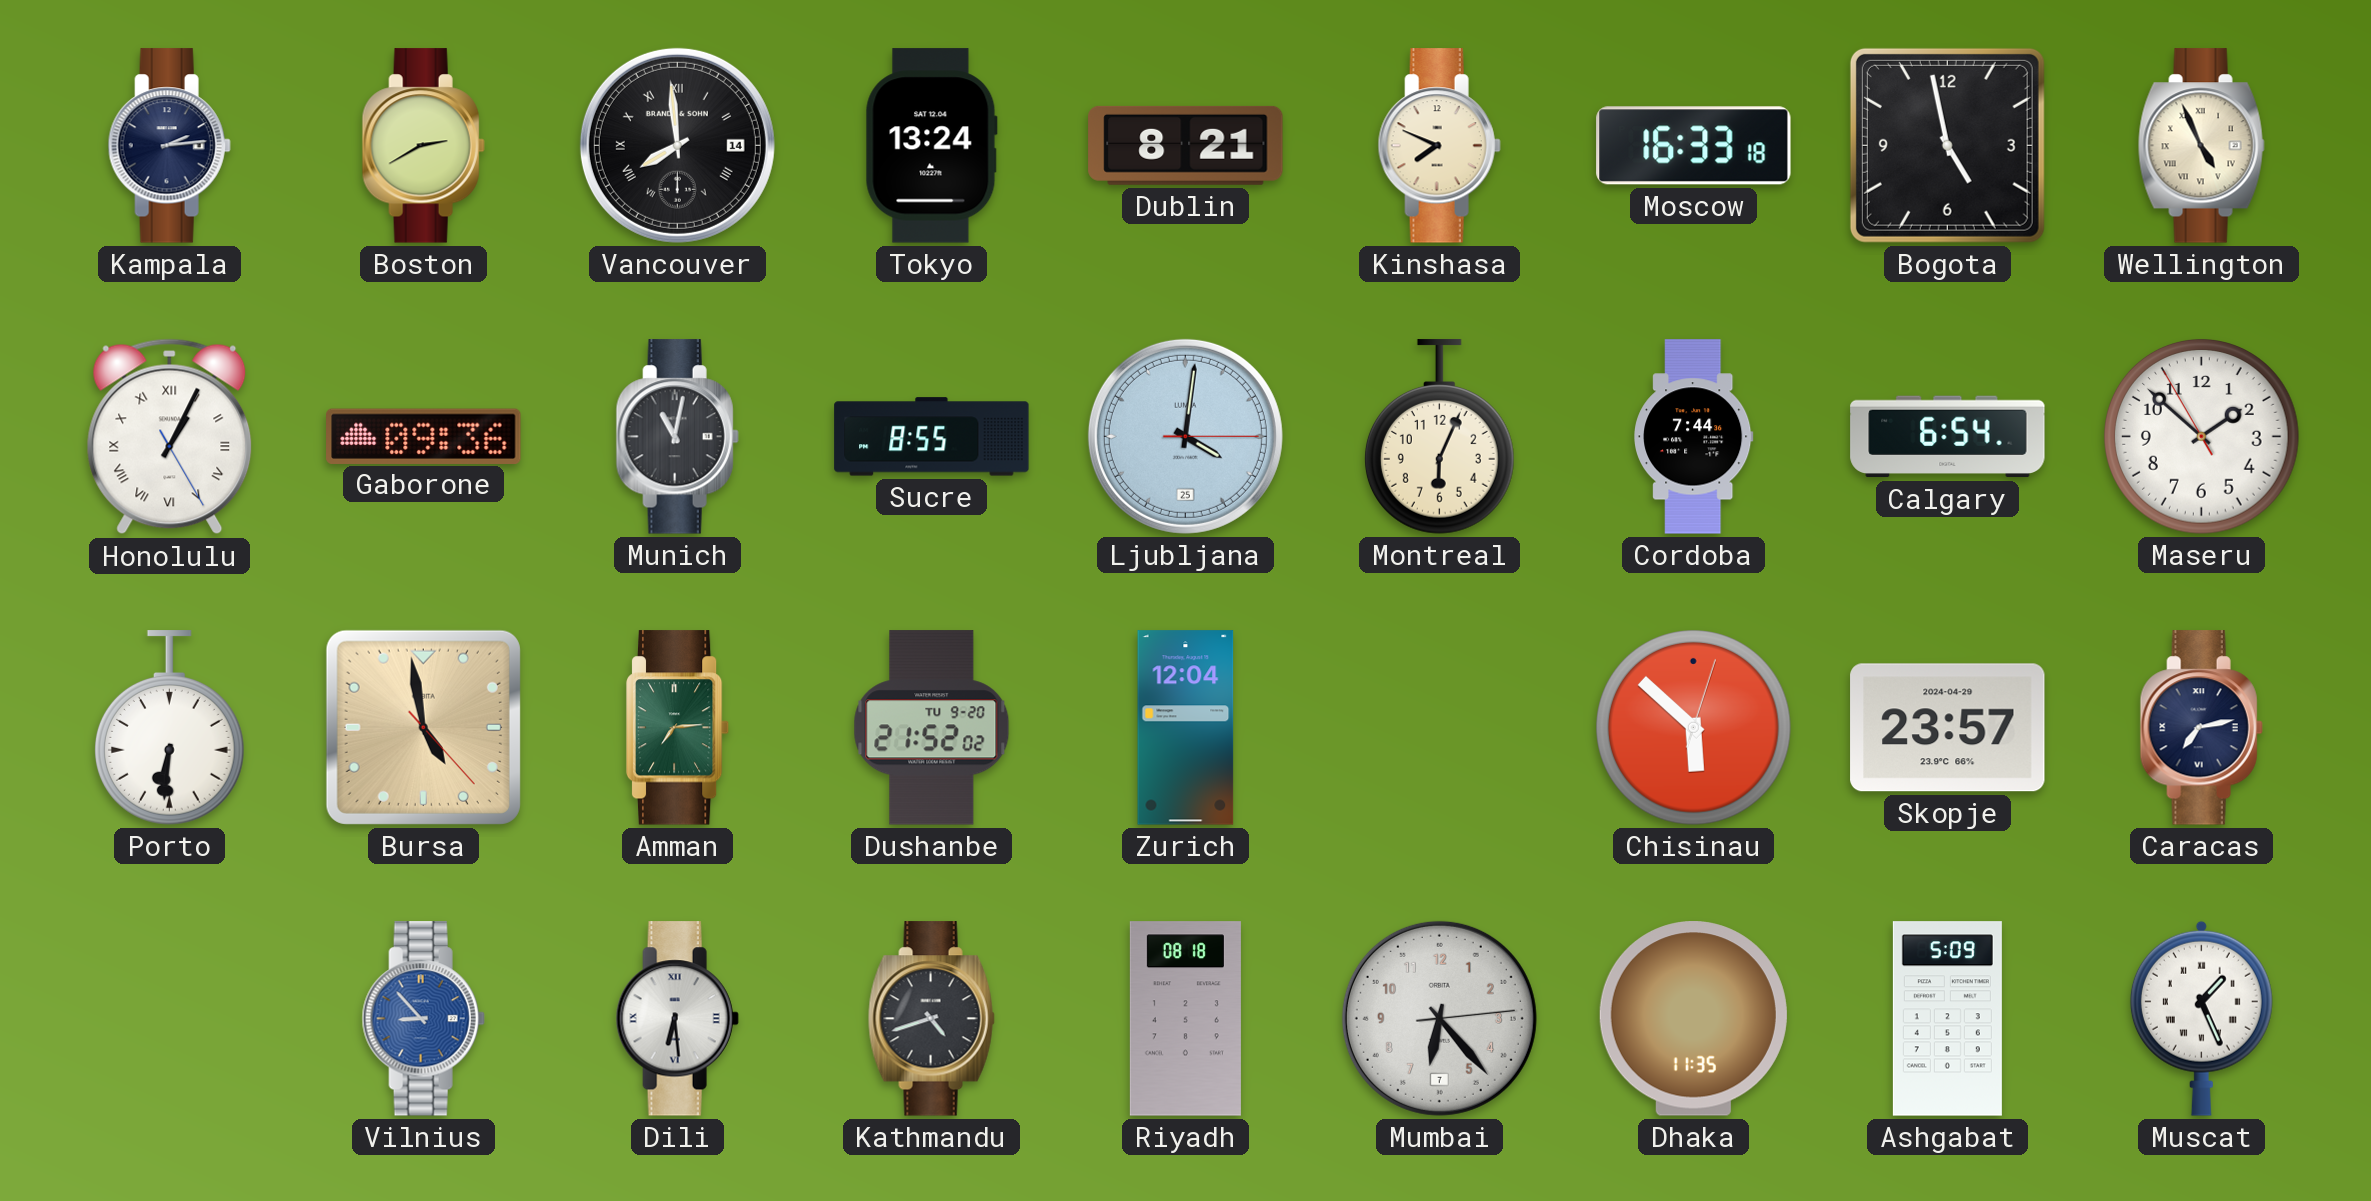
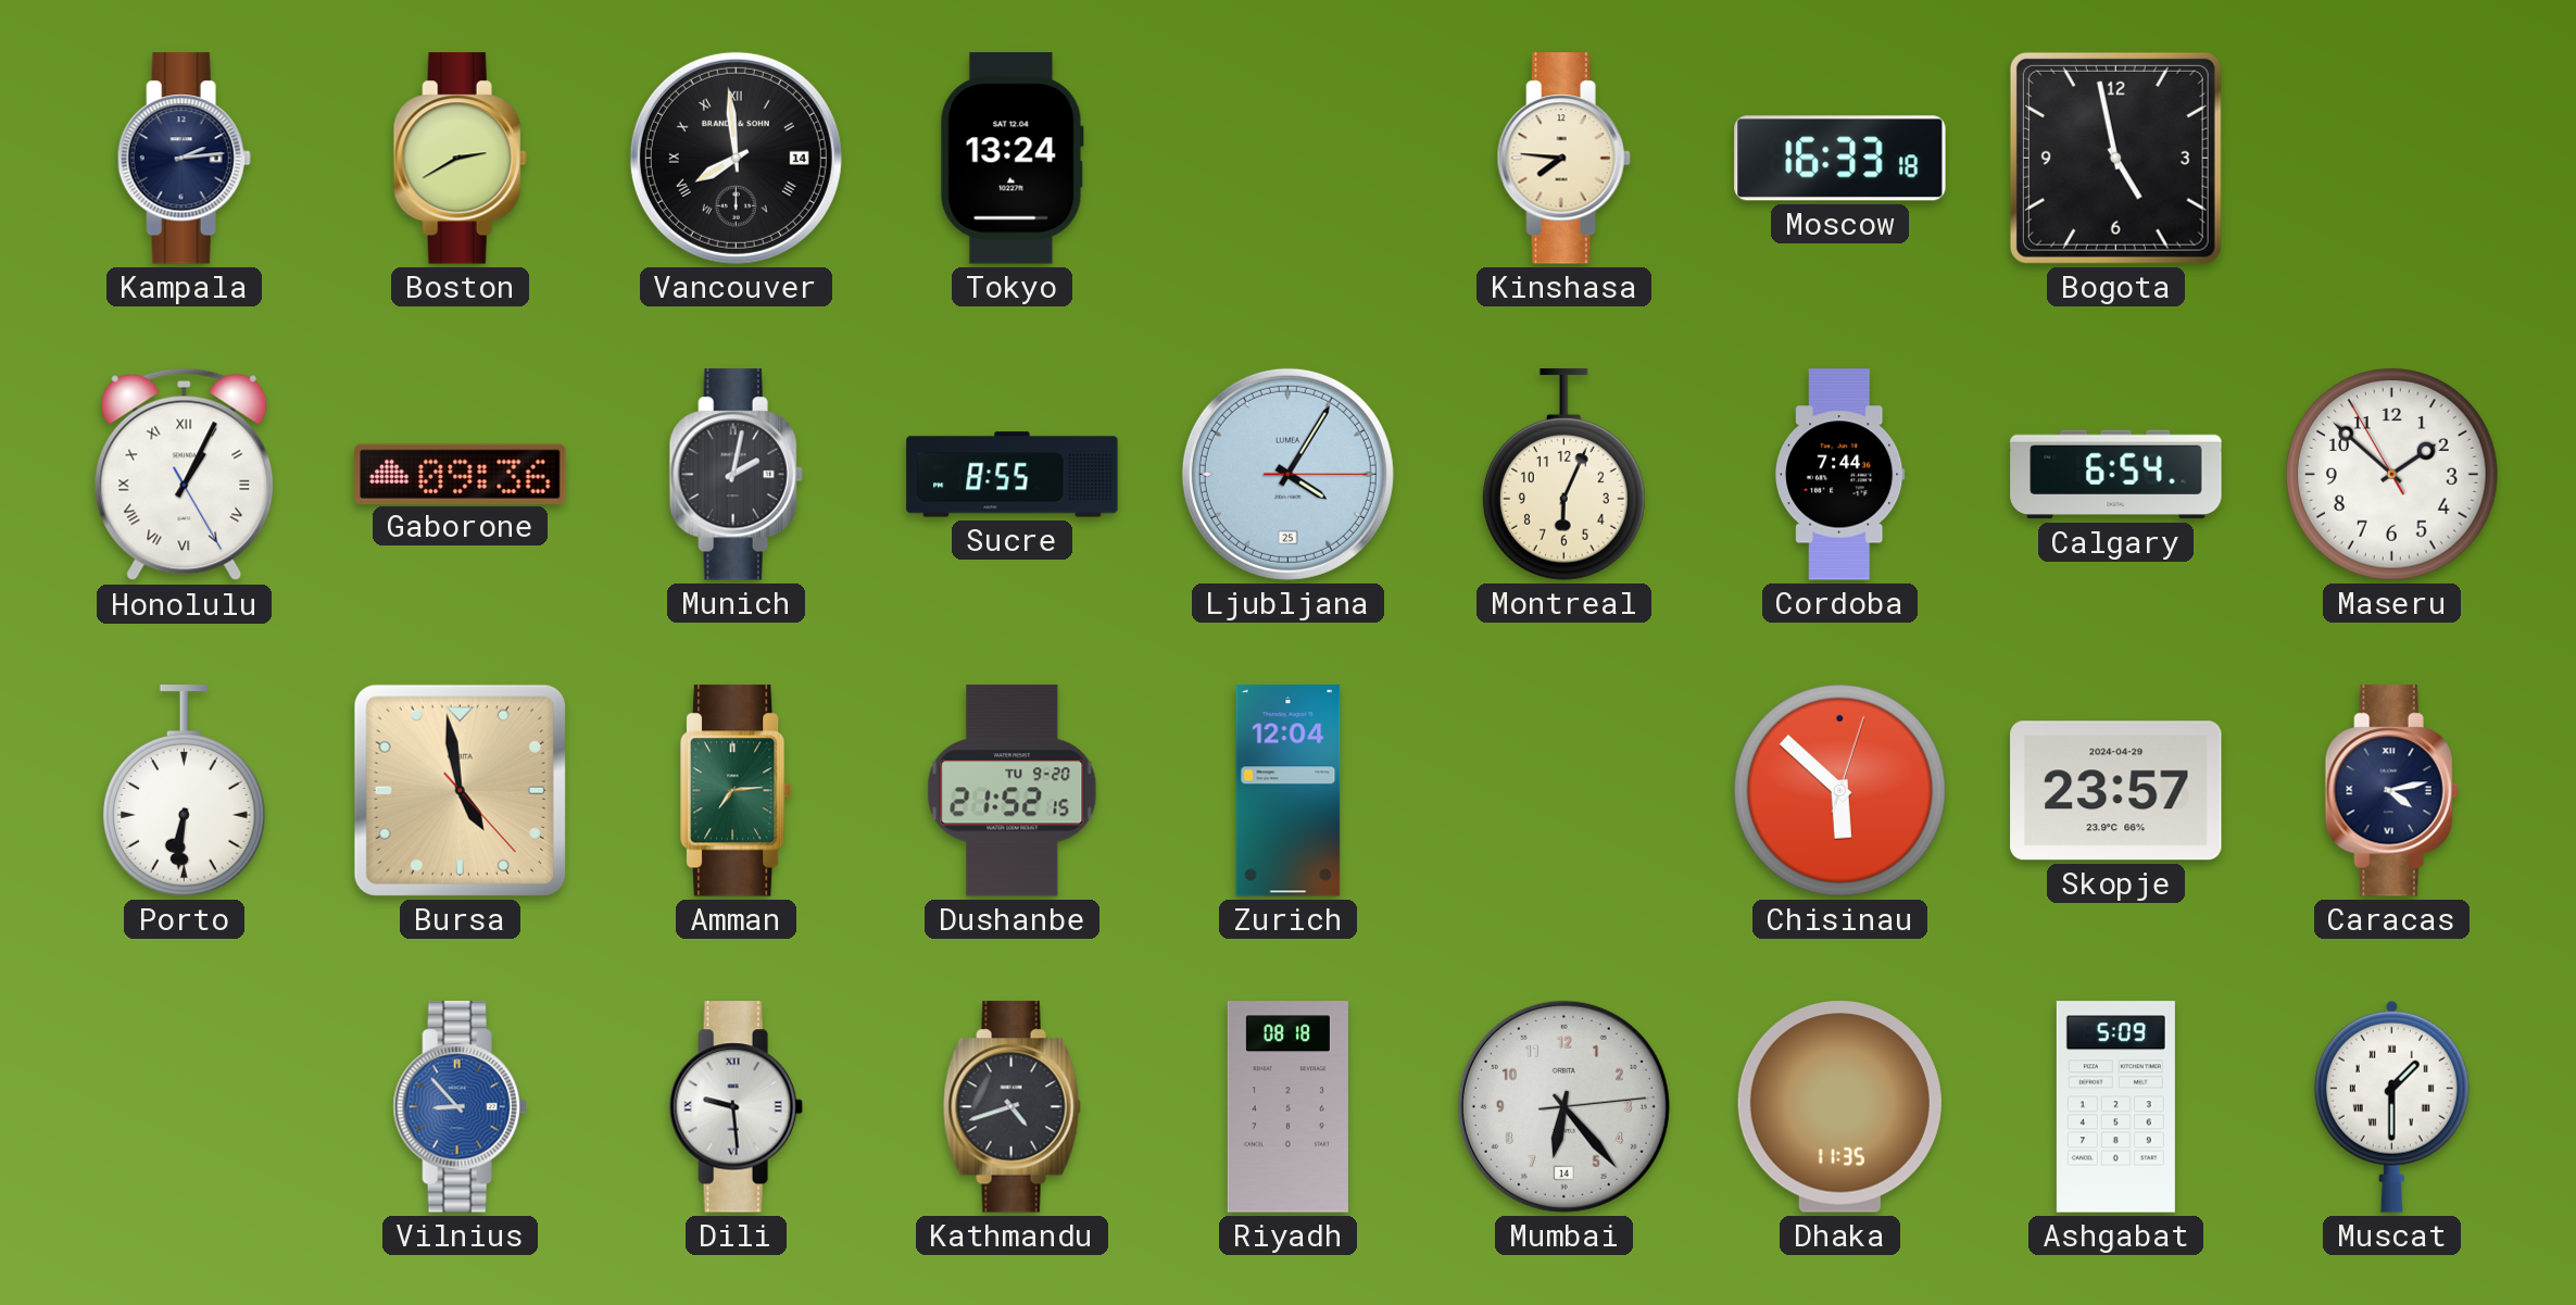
Dublin: 8:21 -> none
Kinshasa: 7:49 -> 7:46
Wellington: 4:56 -> none
Munich: 11:02 -> 2:02
Ljubljana: 4:01 -> 4:05
Dushanbe: 21:52:02 -> 21:52:15
Caracas: 7:13 -> 4:13
Dili: 6:29 -> 9:29
Mumbai date: 7 -> 14
Muscat: 1:26 -> 1:30
